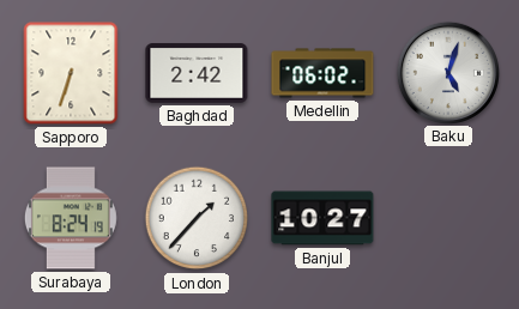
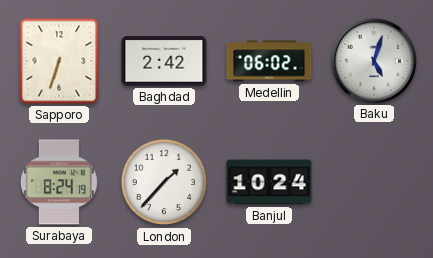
Banjul: 10:27 -> 10:24
